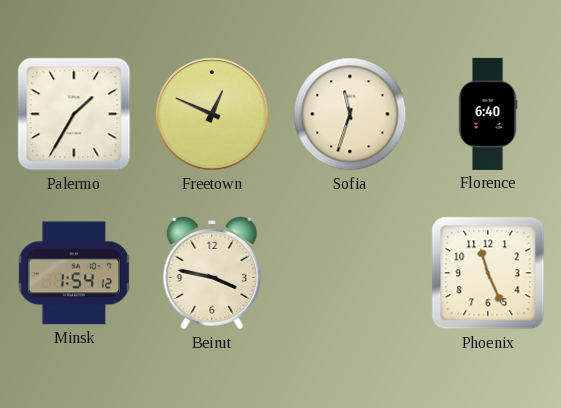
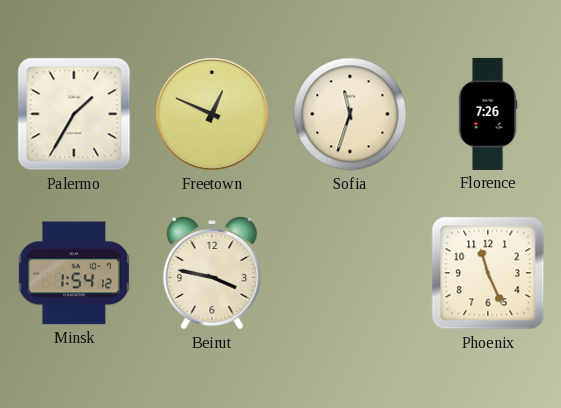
Florence: 6:40 -> 7:26
